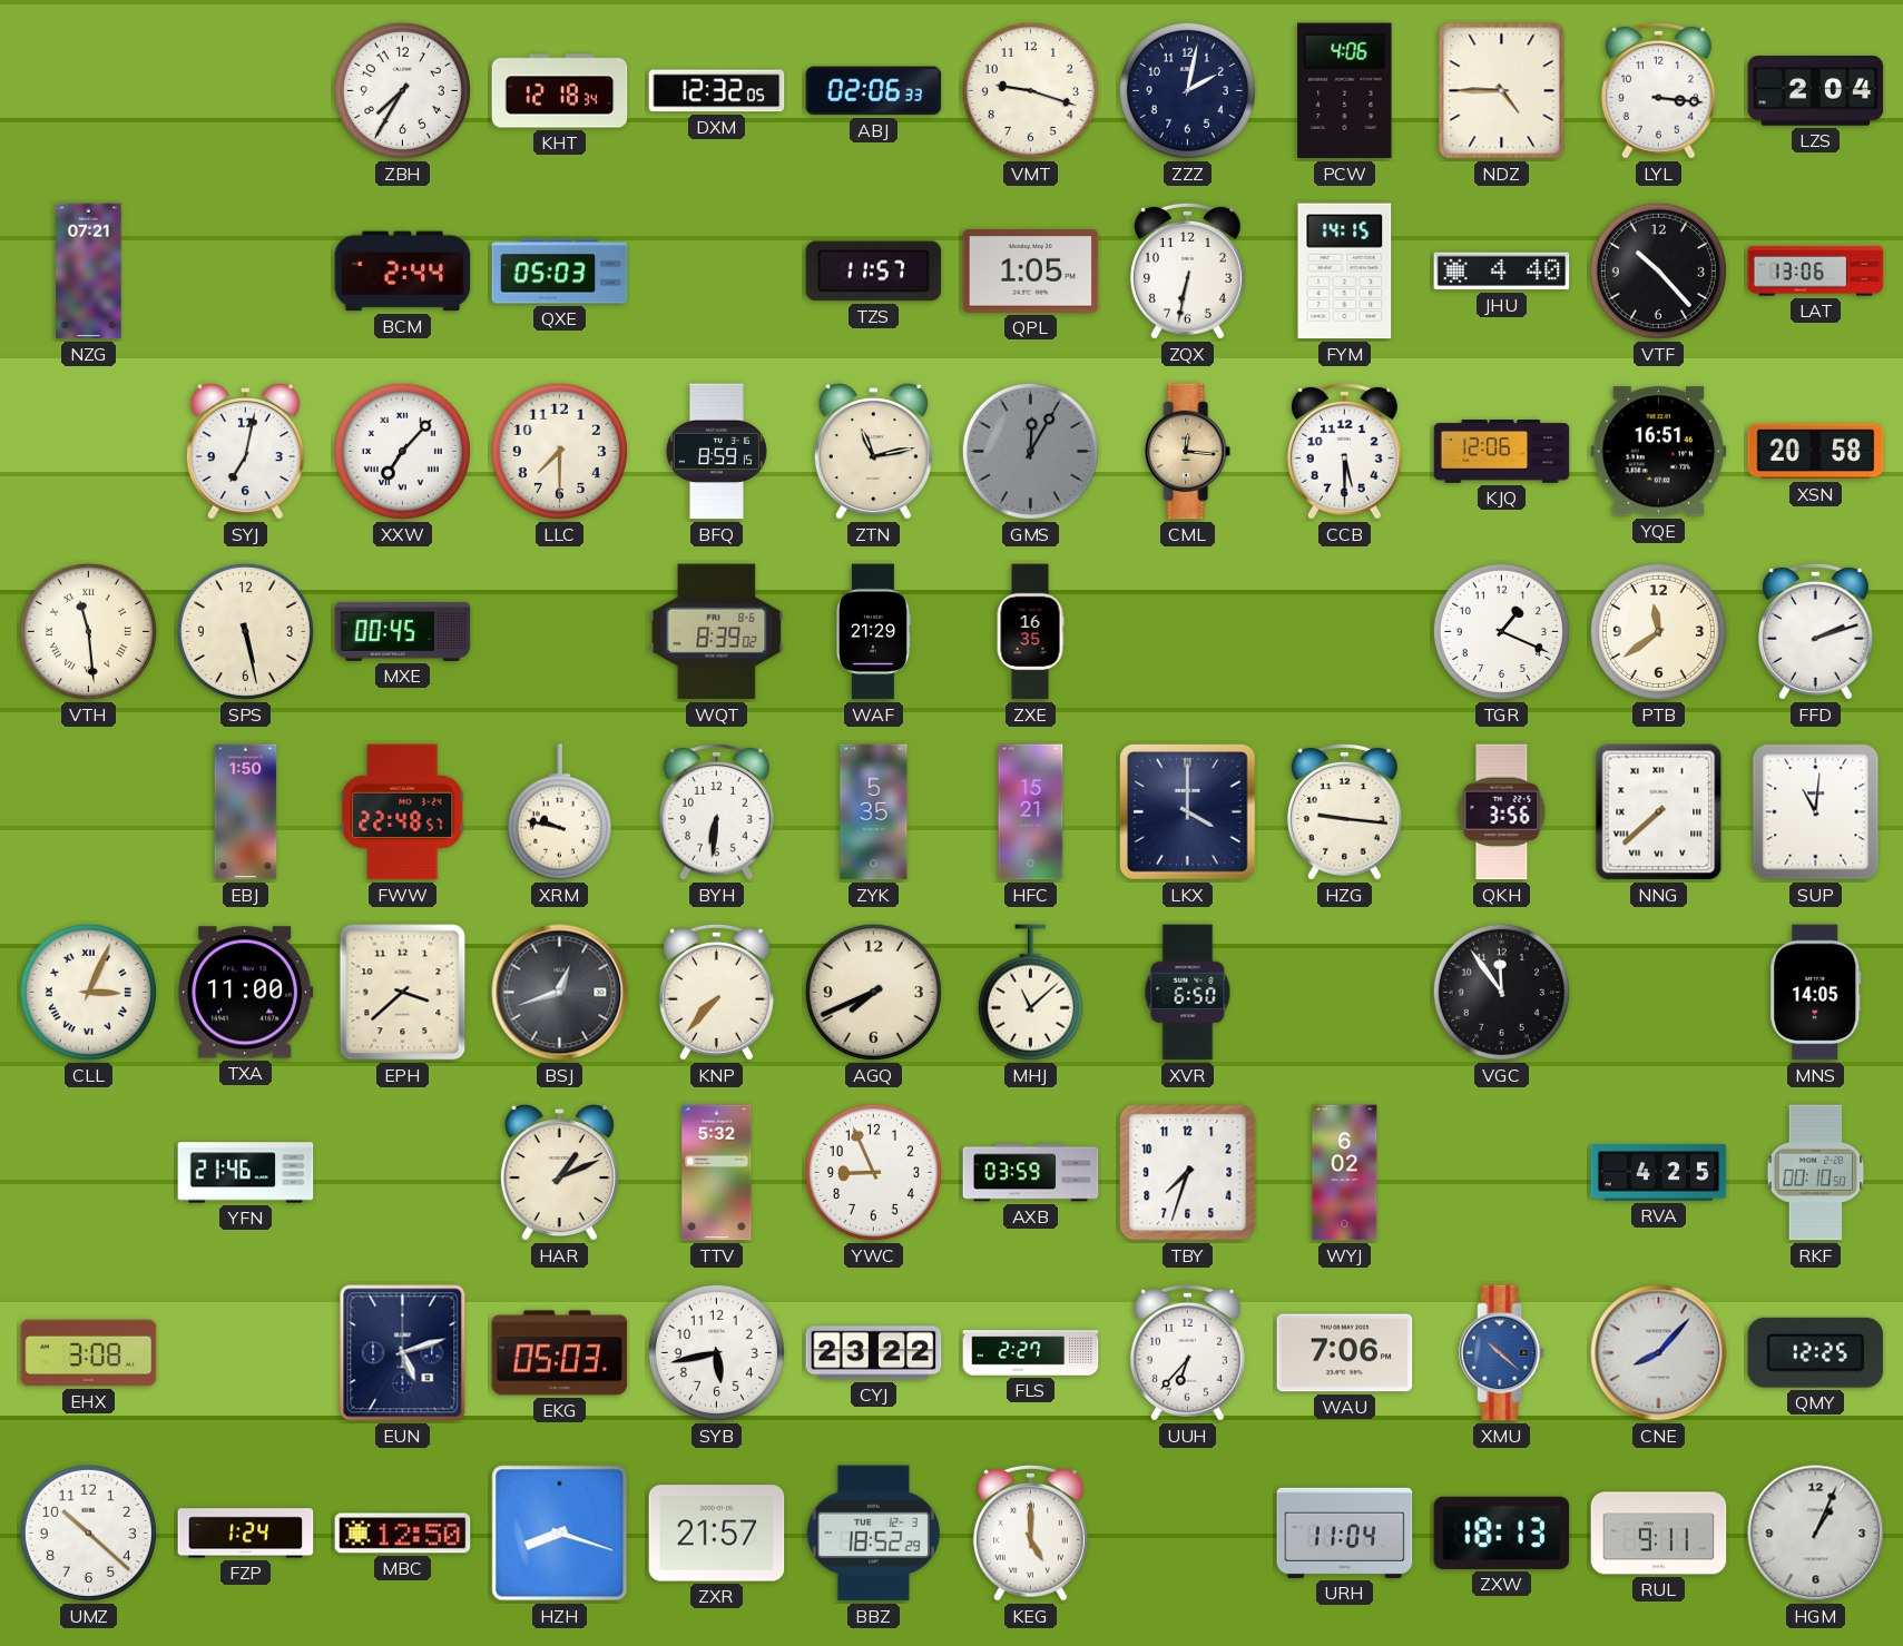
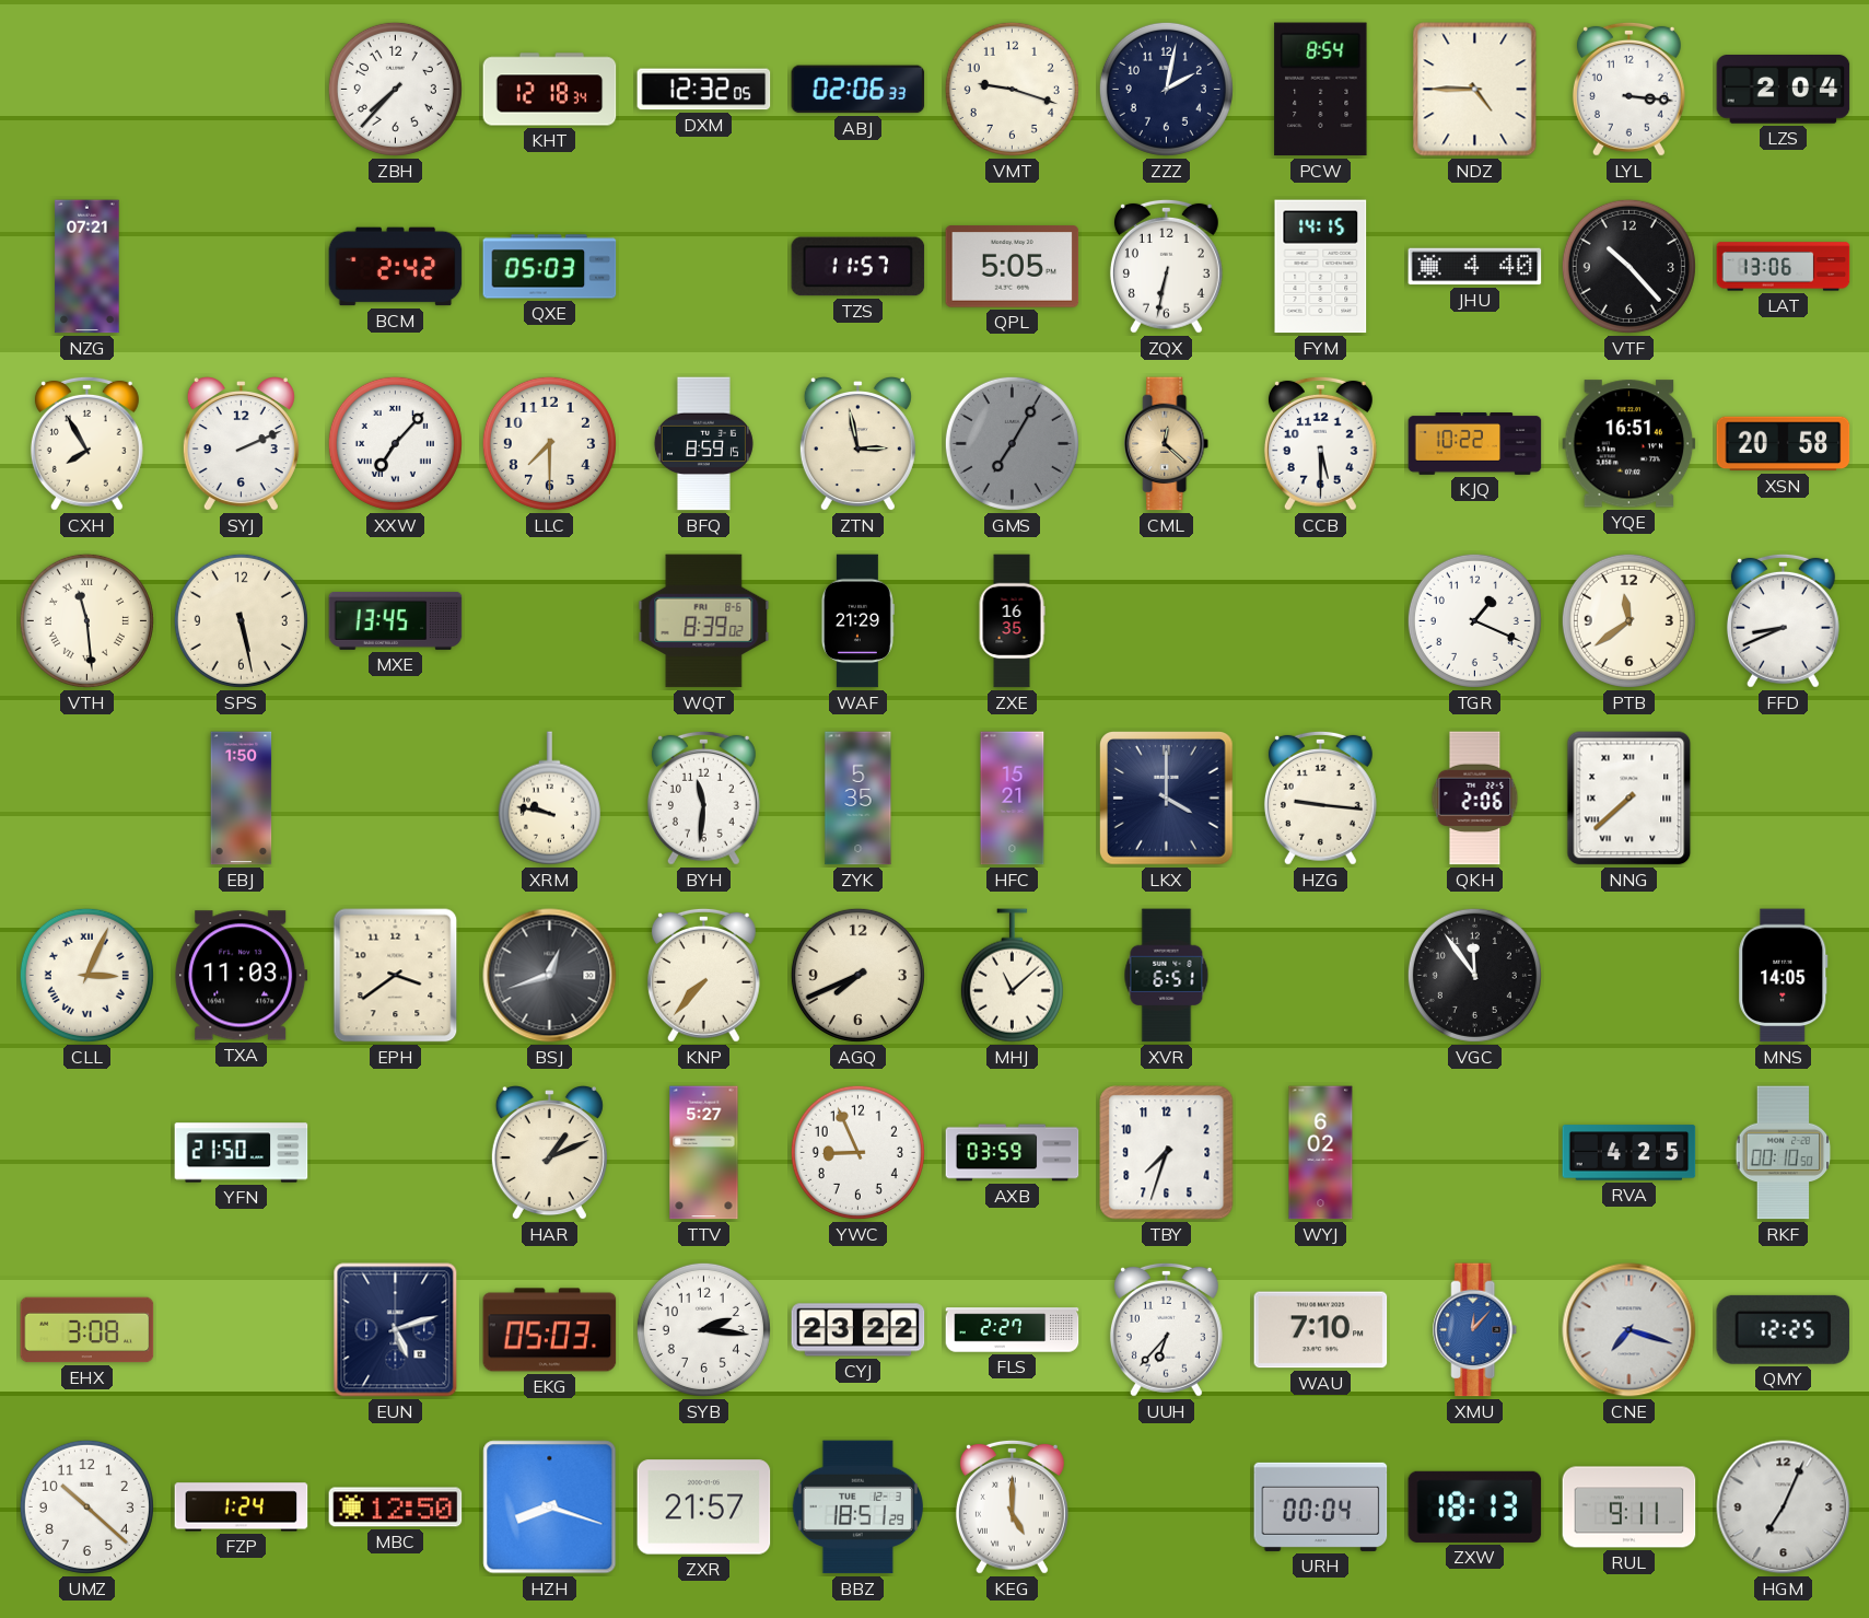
ZBH: 7:35 -> 7:37
PCW: 4:06 -> 8:54
BCM: 2:44 -> 2:42
QPL: 1:05 -> 5:05
CXH: none -> 7:55
SYJ: 7:02 -> 2:11
ZTN: 11:13 -> 2:58
GMS: 12:05 -> 7:05
CML: 12:16 -> 12:22
KJQ: 12:06 -> 10:22
MXE: 00:45 -> 13:45
FFD: 2:12 -> 8:41
FWW: 22:48 -> none
BYH: 6:31 -> 11:31
QKH: 3:56 -> 2:06
SUP: 11:01 -> none
TXA: 11:00 -> 11:03
EPH: 3:38 -> 3:39
XVR: 6:50 -> 6:51
YFN: 21:46 -> 21:50
TTV: 5:32 -> 5:27
SYB: 5:43 -> 2:16
WAU: 7:06 -> 7:10
XMU: 10:22 -> 12:07
CNE: 8:07 -> 7:18
BBZ: 18:52 -> 18:51
URH: 11:04 -> 00:04
HGM: 1:04 -> 7:04
